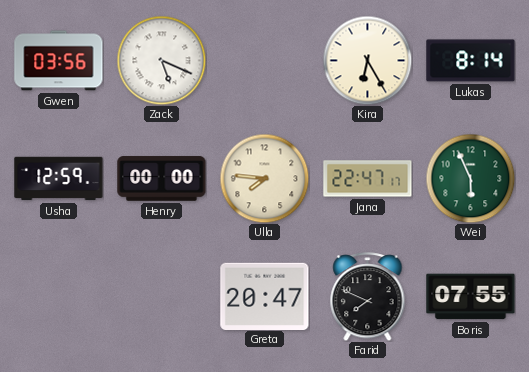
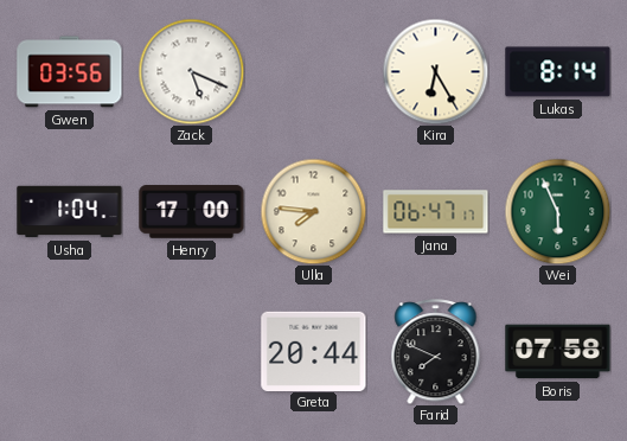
Usha: 12:59 -> 1:04
Henry: 00:00 -> 17:00
Jana: 22:47 -> 06:47
Greta: 20:47 -> 20:44
Boris: 07:55 -> 07:58
